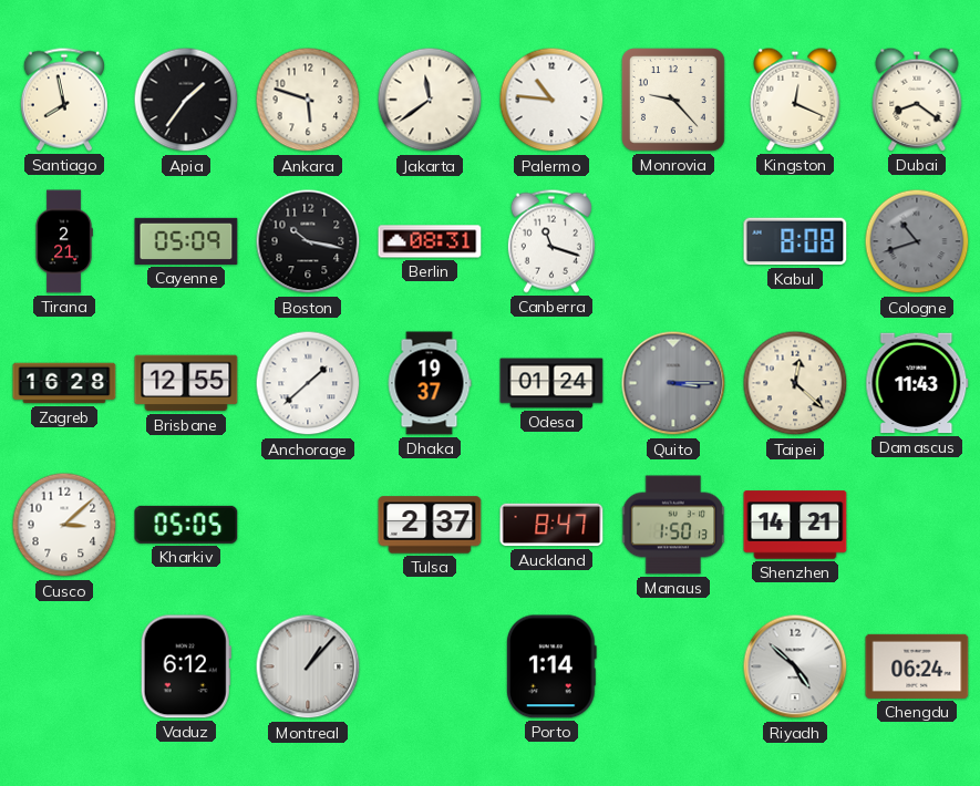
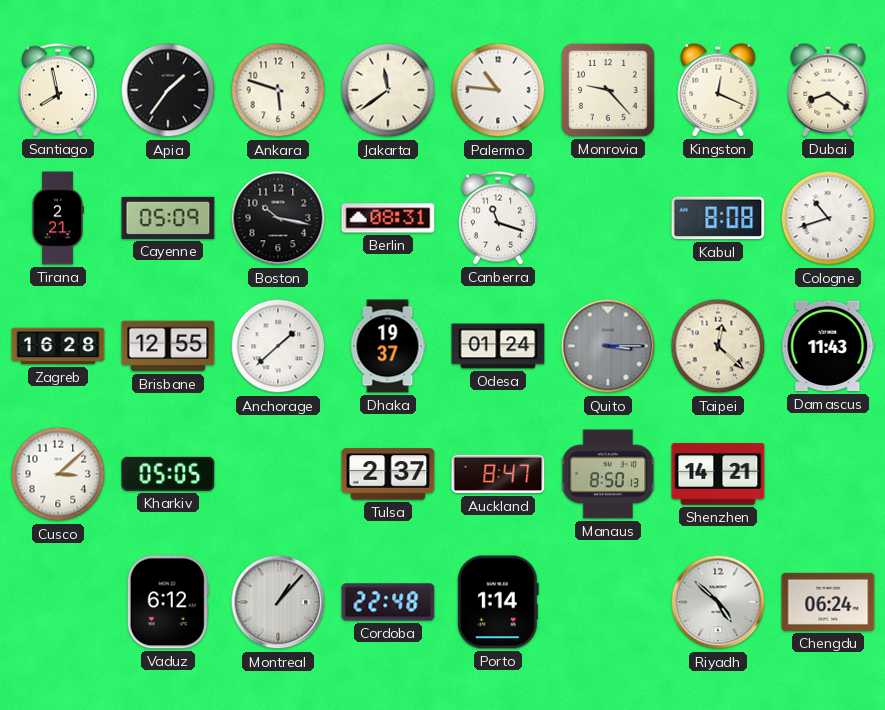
Cologne dial: grey -> white
Manaus: 1:50 -> 8:50
Cordoba: none -> 22:48
